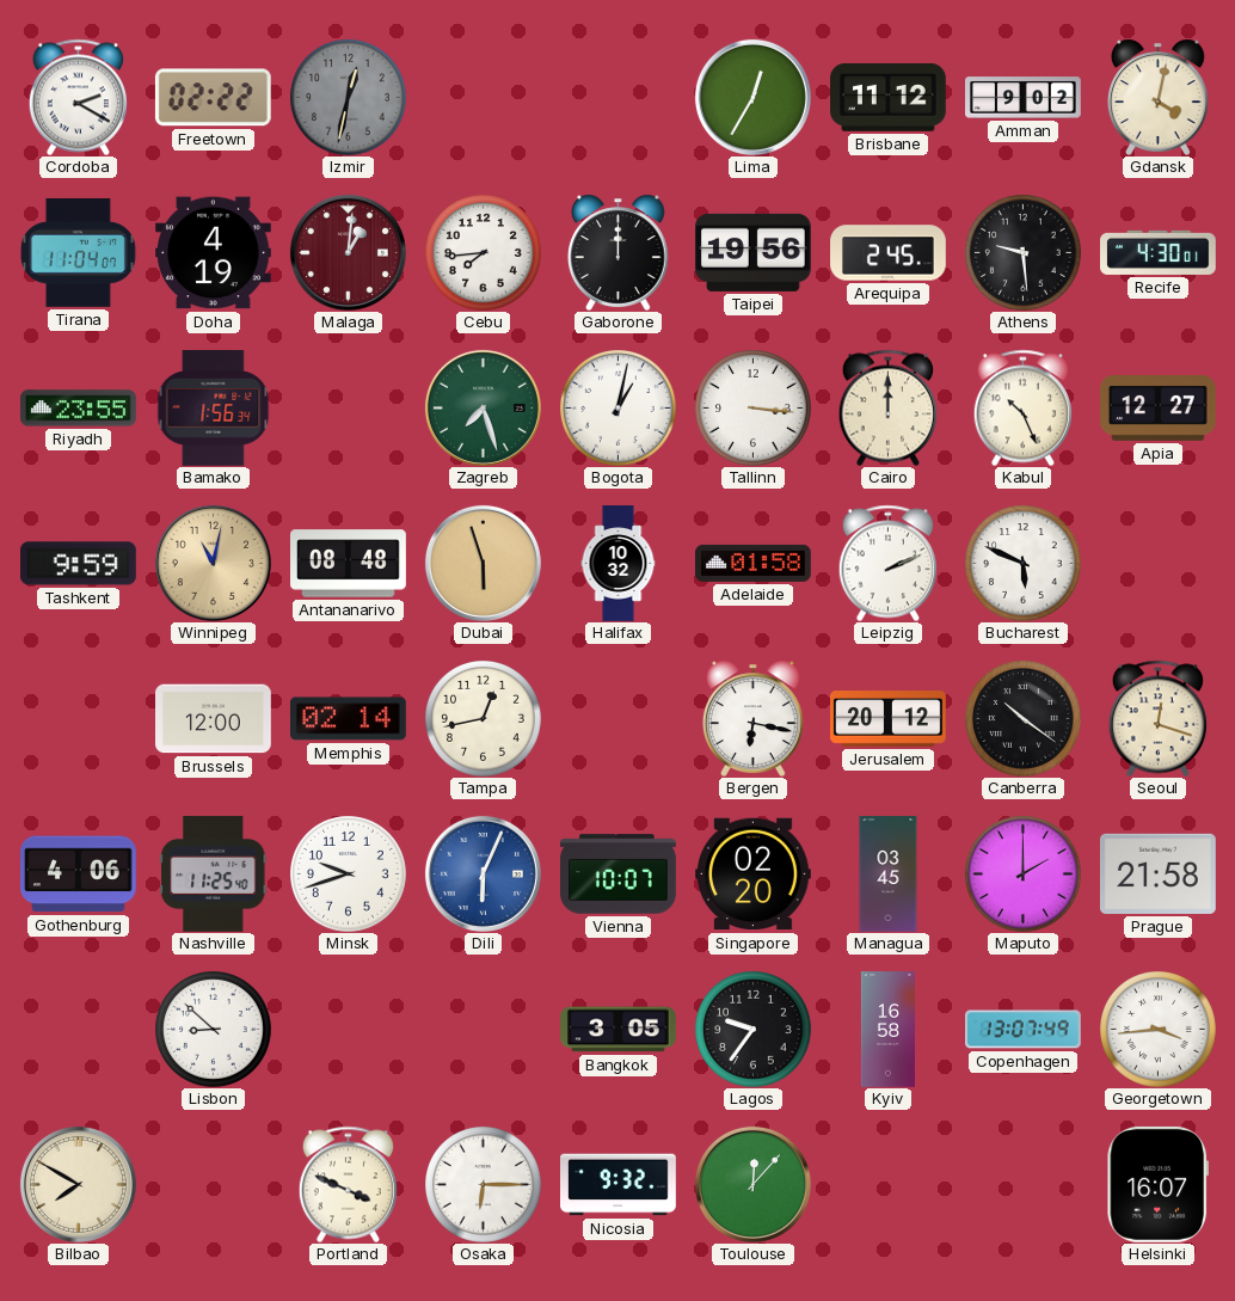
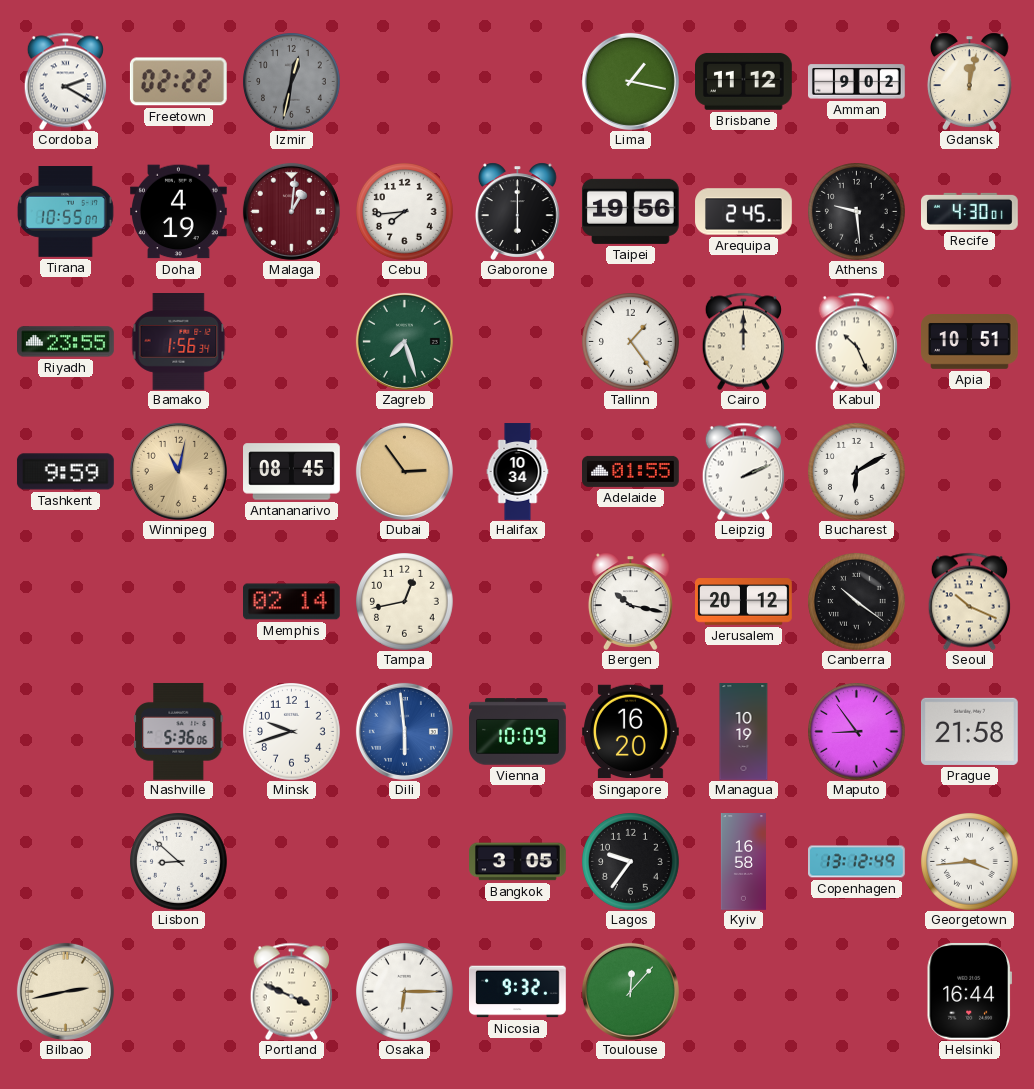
Lima: 12:35 -> 1:17
Gdansk: 4:02 -> 12:02
Tirana: 11:04 -> 10:55
Gaborone: 12:00 -> 6:00
Bogota: 1:02 -> none
Tallinn: 3:16 -> 1:24
Apia: 12:27 -> 10:51
Antananarivo: 08:48 -> 08:45
Dubai: 5:57 -> 2:54
Halifax: 10:32 -> 10:34
Adelaide: 01:58 -> 01:55
Bucharest: 5:49 -> 6:10
Brussels: 12:00 -> none
Bergen: 6:17 -> 10:17
Seoul: 12:18 -> 10:19
Gothenburg: 4:06 -> none
Nashville: 11:25 -> 5:36
Dili: 6:04 -> 5:59
Vienna: 10:07 -> 10:09
Singapore: 02:20 -> 16:20
Managua: 03:45 -> 10:19
Maputo: 2:00 -> 8:54
Copenhagen: 13:07 -> 13:12
Bilbao: 7:50 -> 2:43
Helsinki: 16:07 -> 16:44
